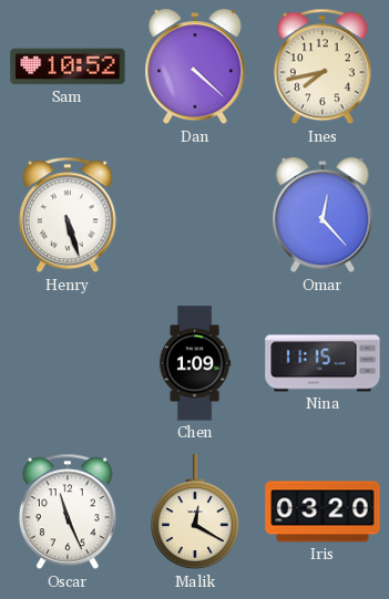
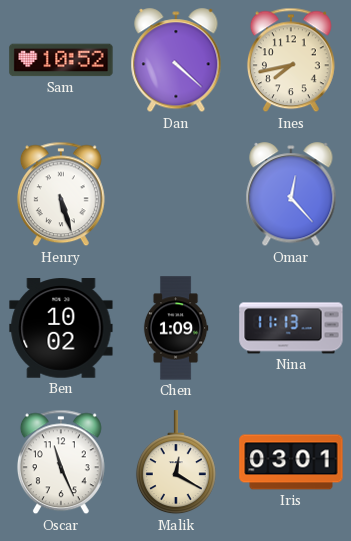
Ben: none -> 10:02
Nina: 11:15 -> 11:13
Iris: 03:20 -> 03:01
